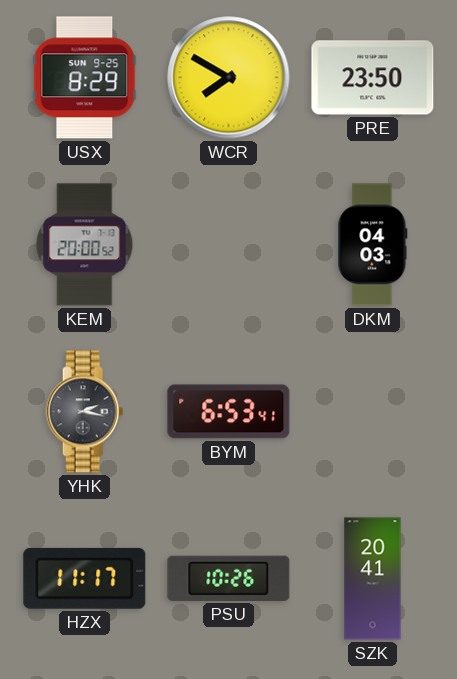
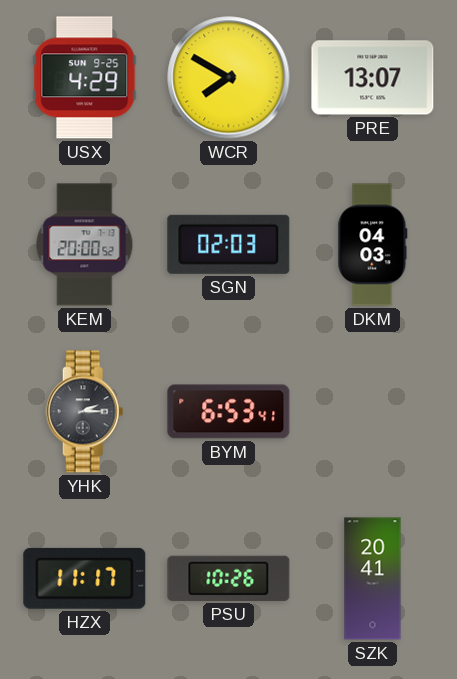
USX: 8:29 -> 4:29
PRE: 23:50 -> 13:07
SGN: none -> 02:03
YHK: 2:17 -> 2:15
